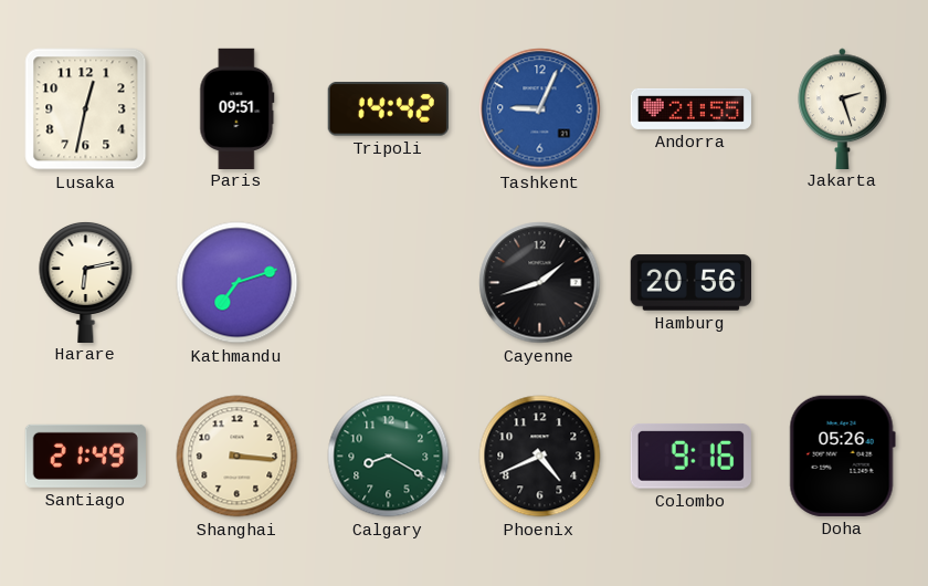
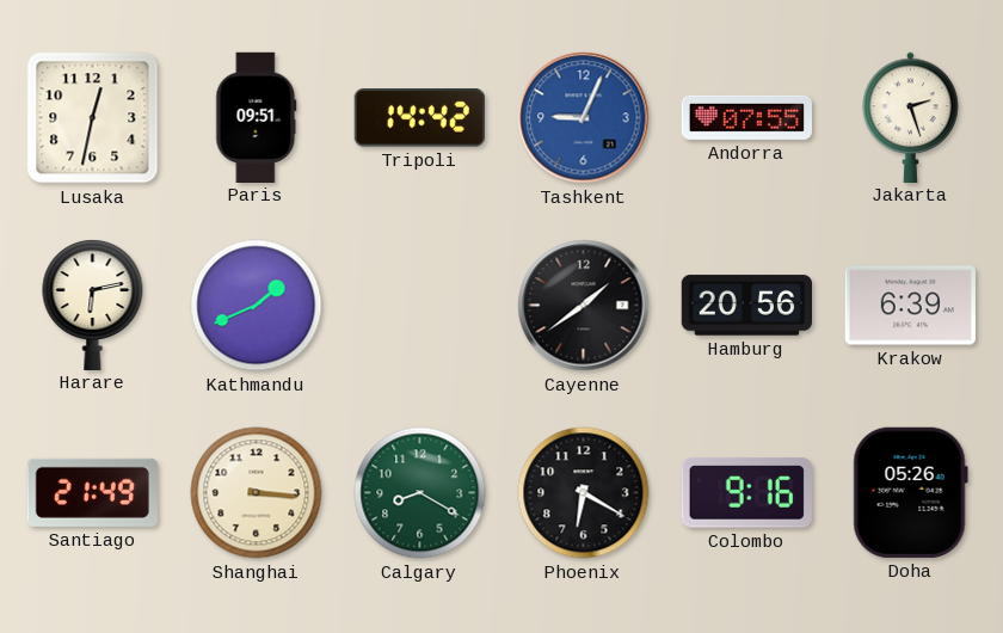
Andorra: 21:55 -> 07:55
Kathmandu: 7:12 -> 1:41
Cayenne: 1:42 -> 1:39
Krakow: none -> 6:39
Phoenix: 4:41 -> 6:20
